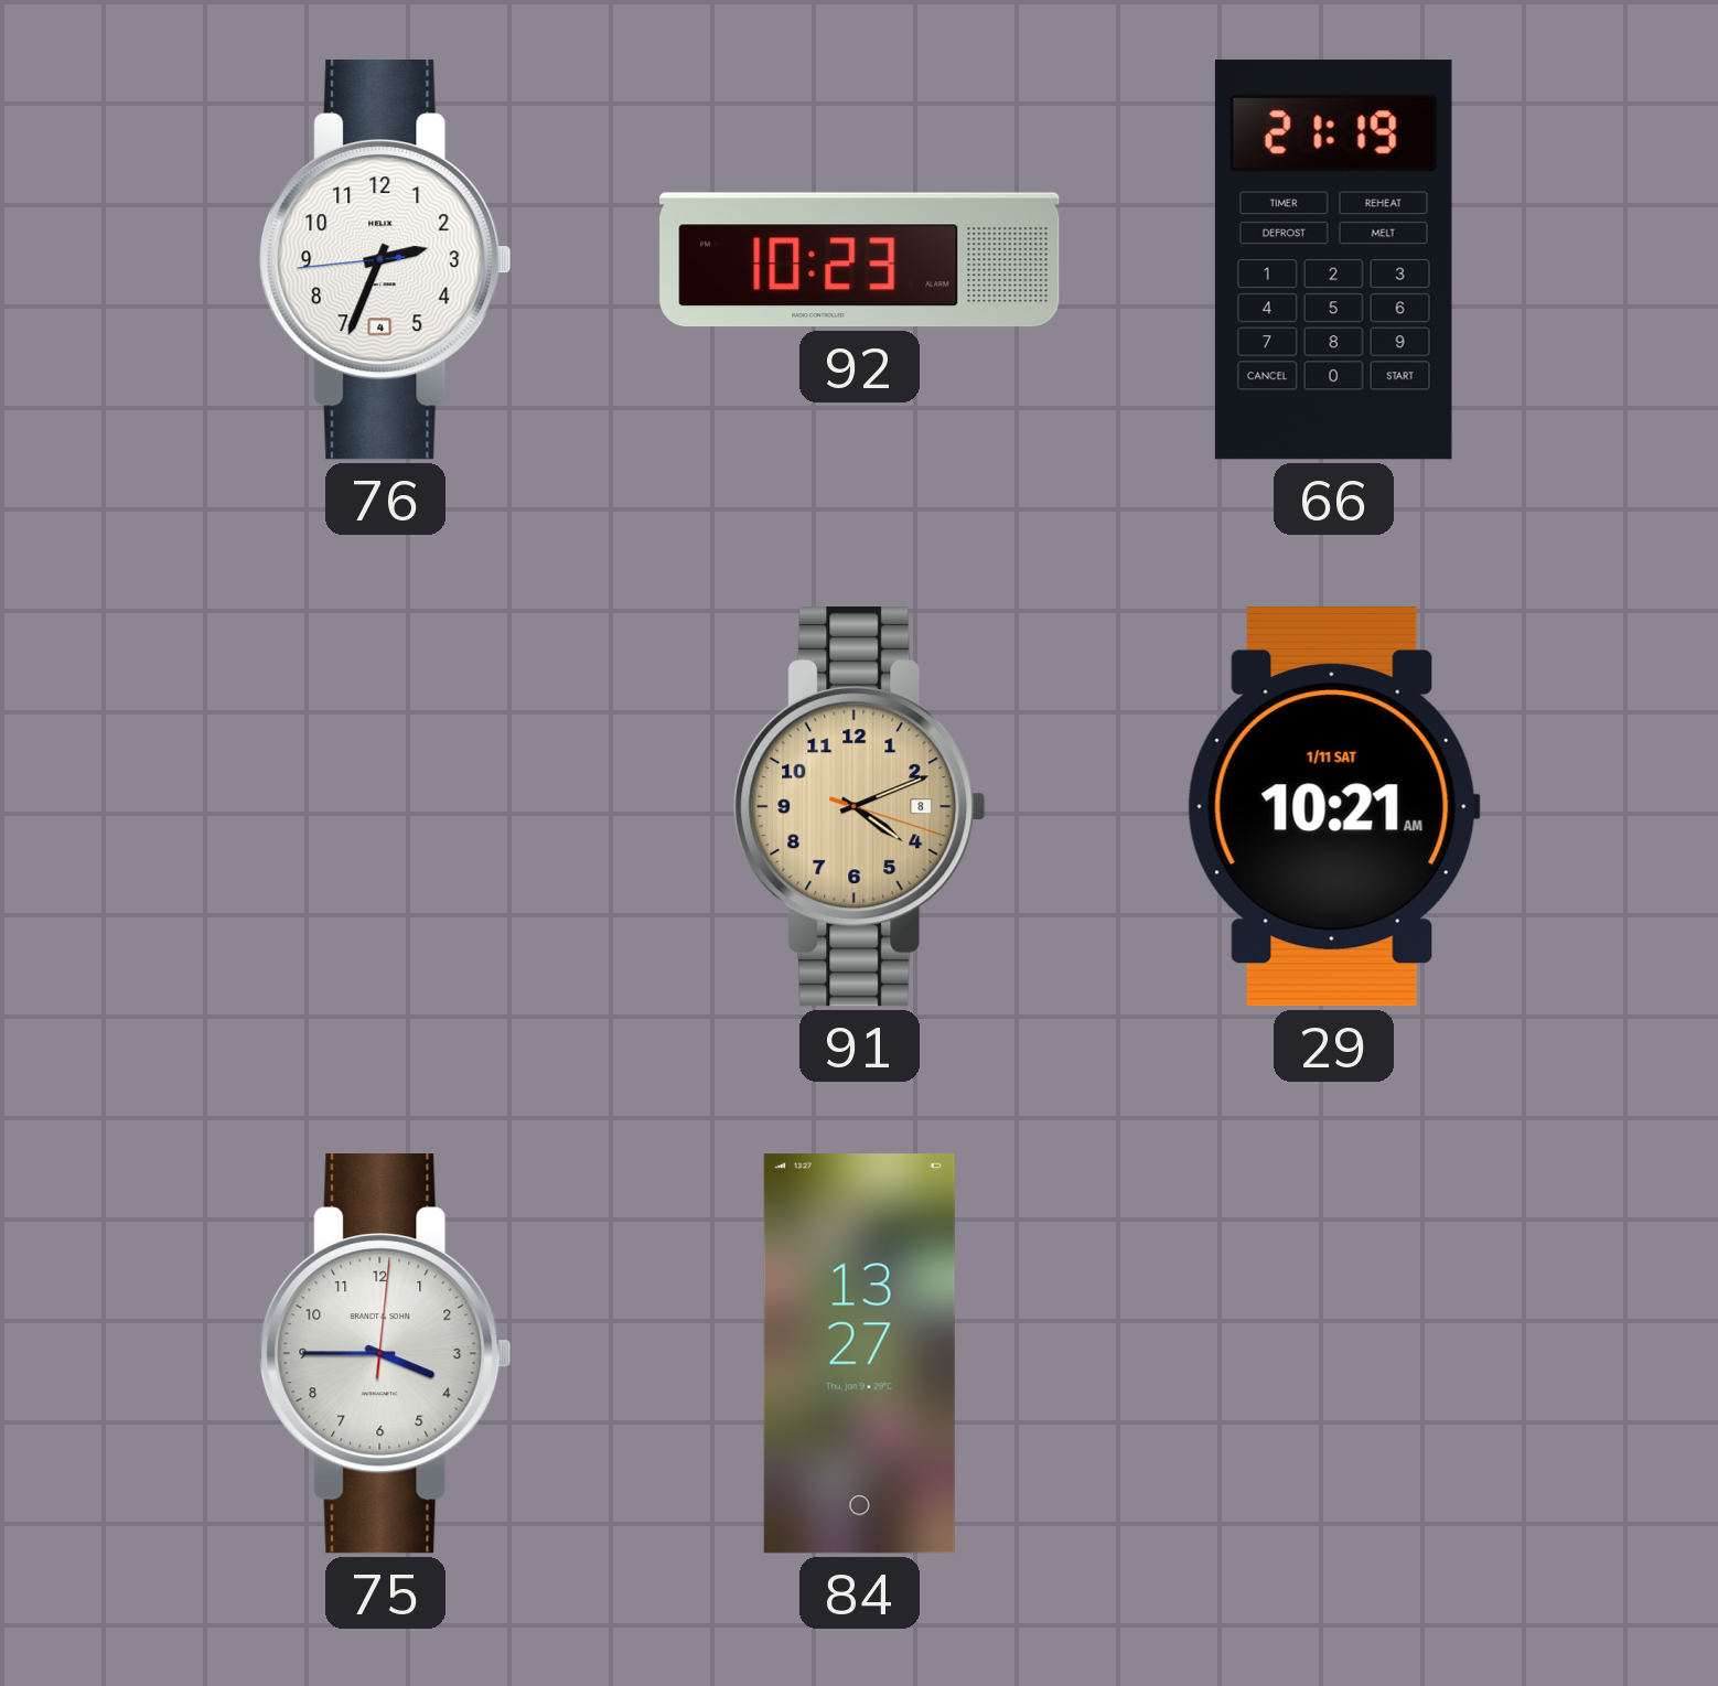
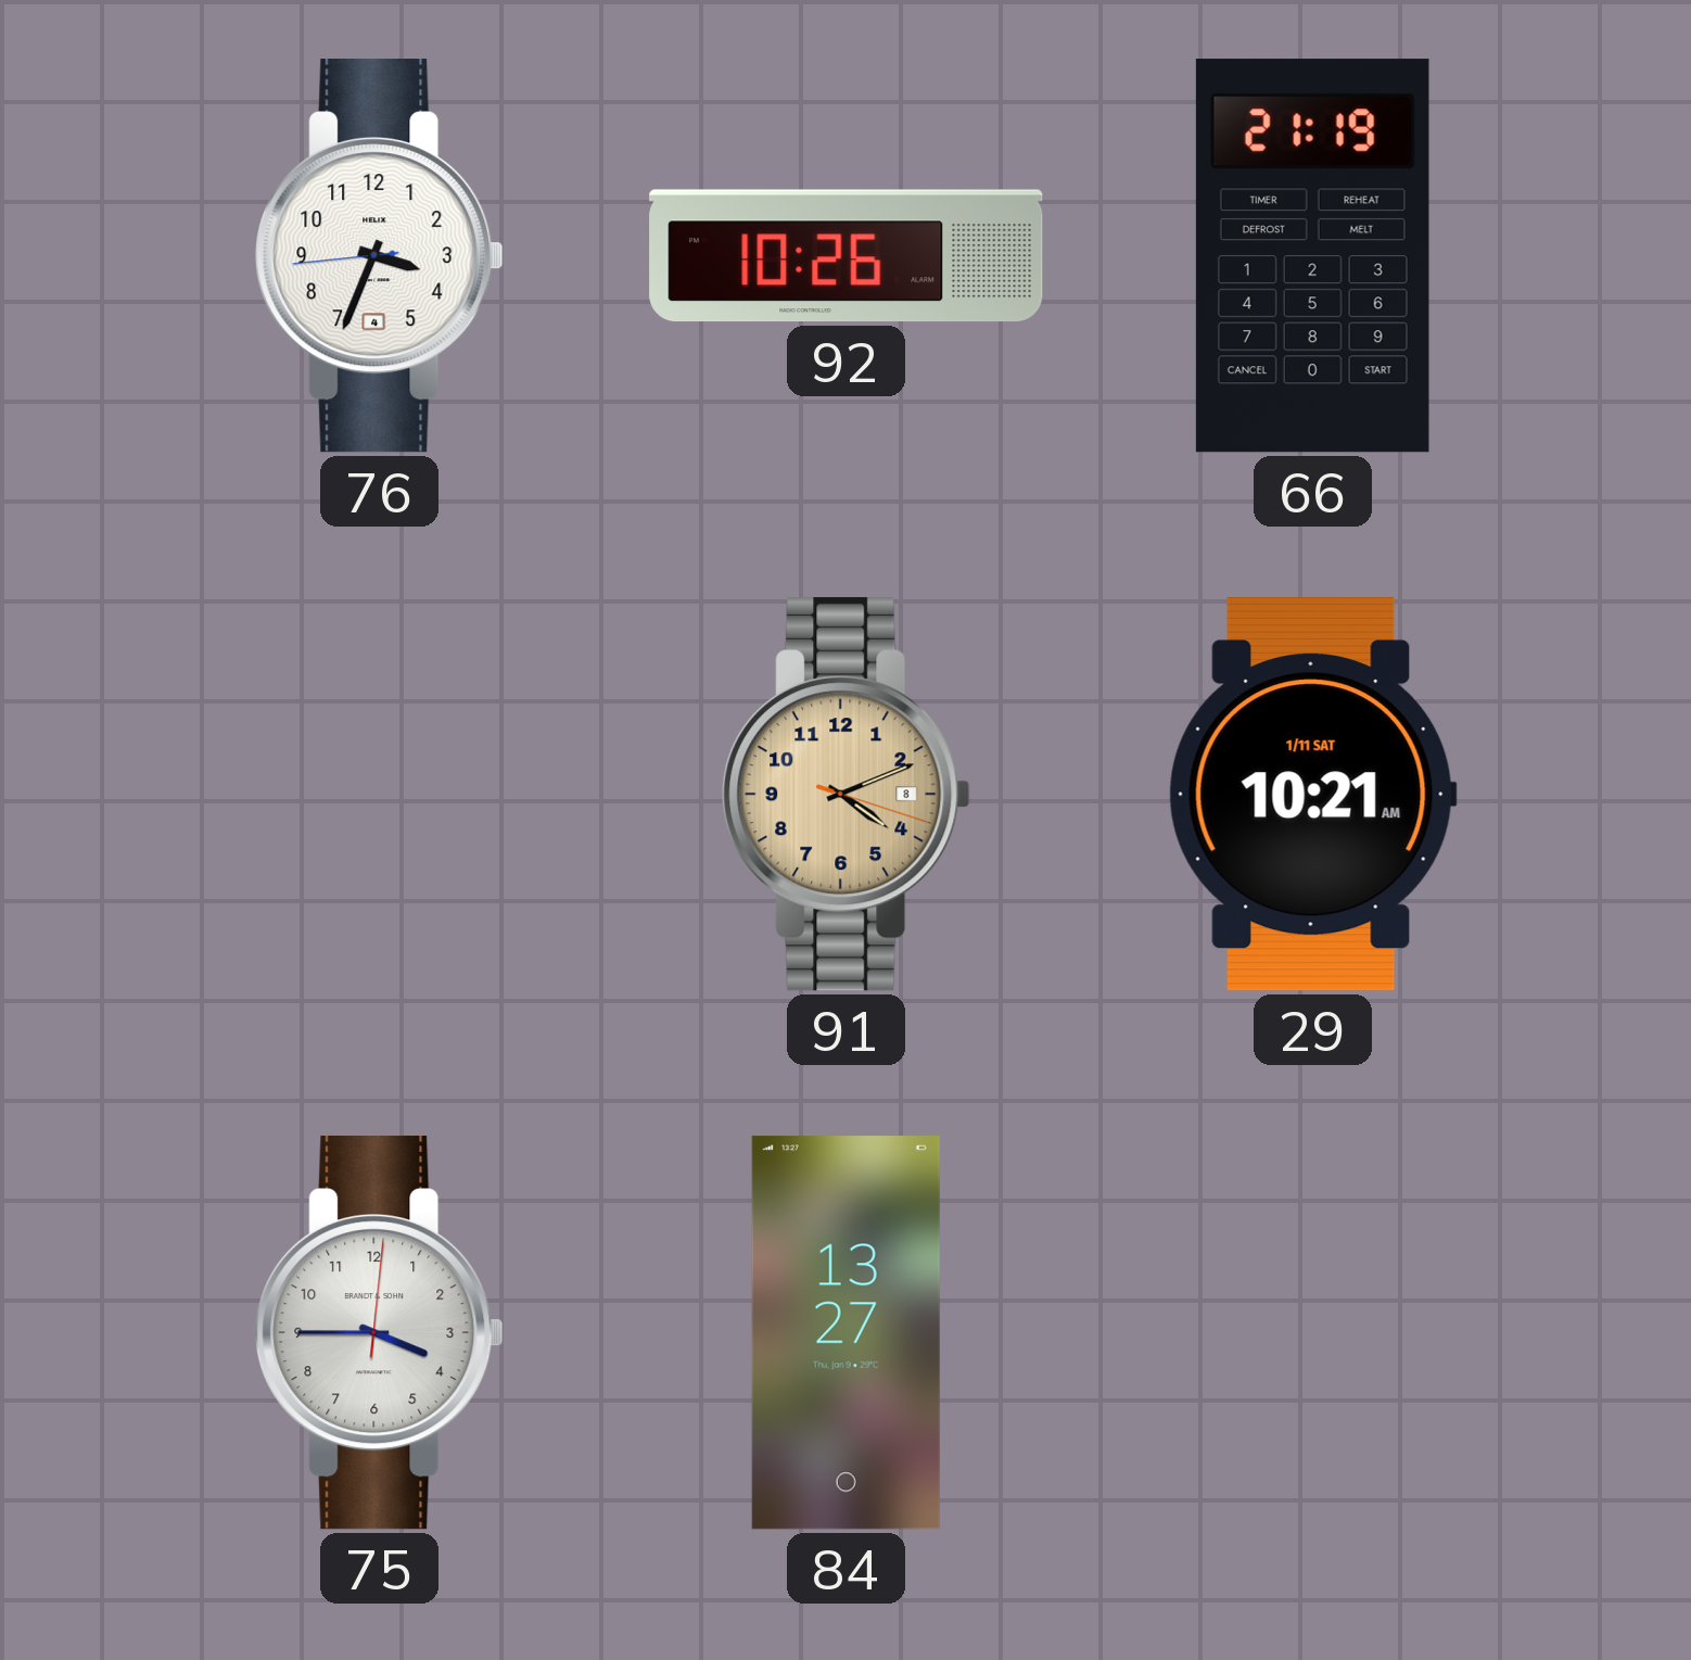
76: 2:33 -> 3:33
92: 10:23 -> 10:26
